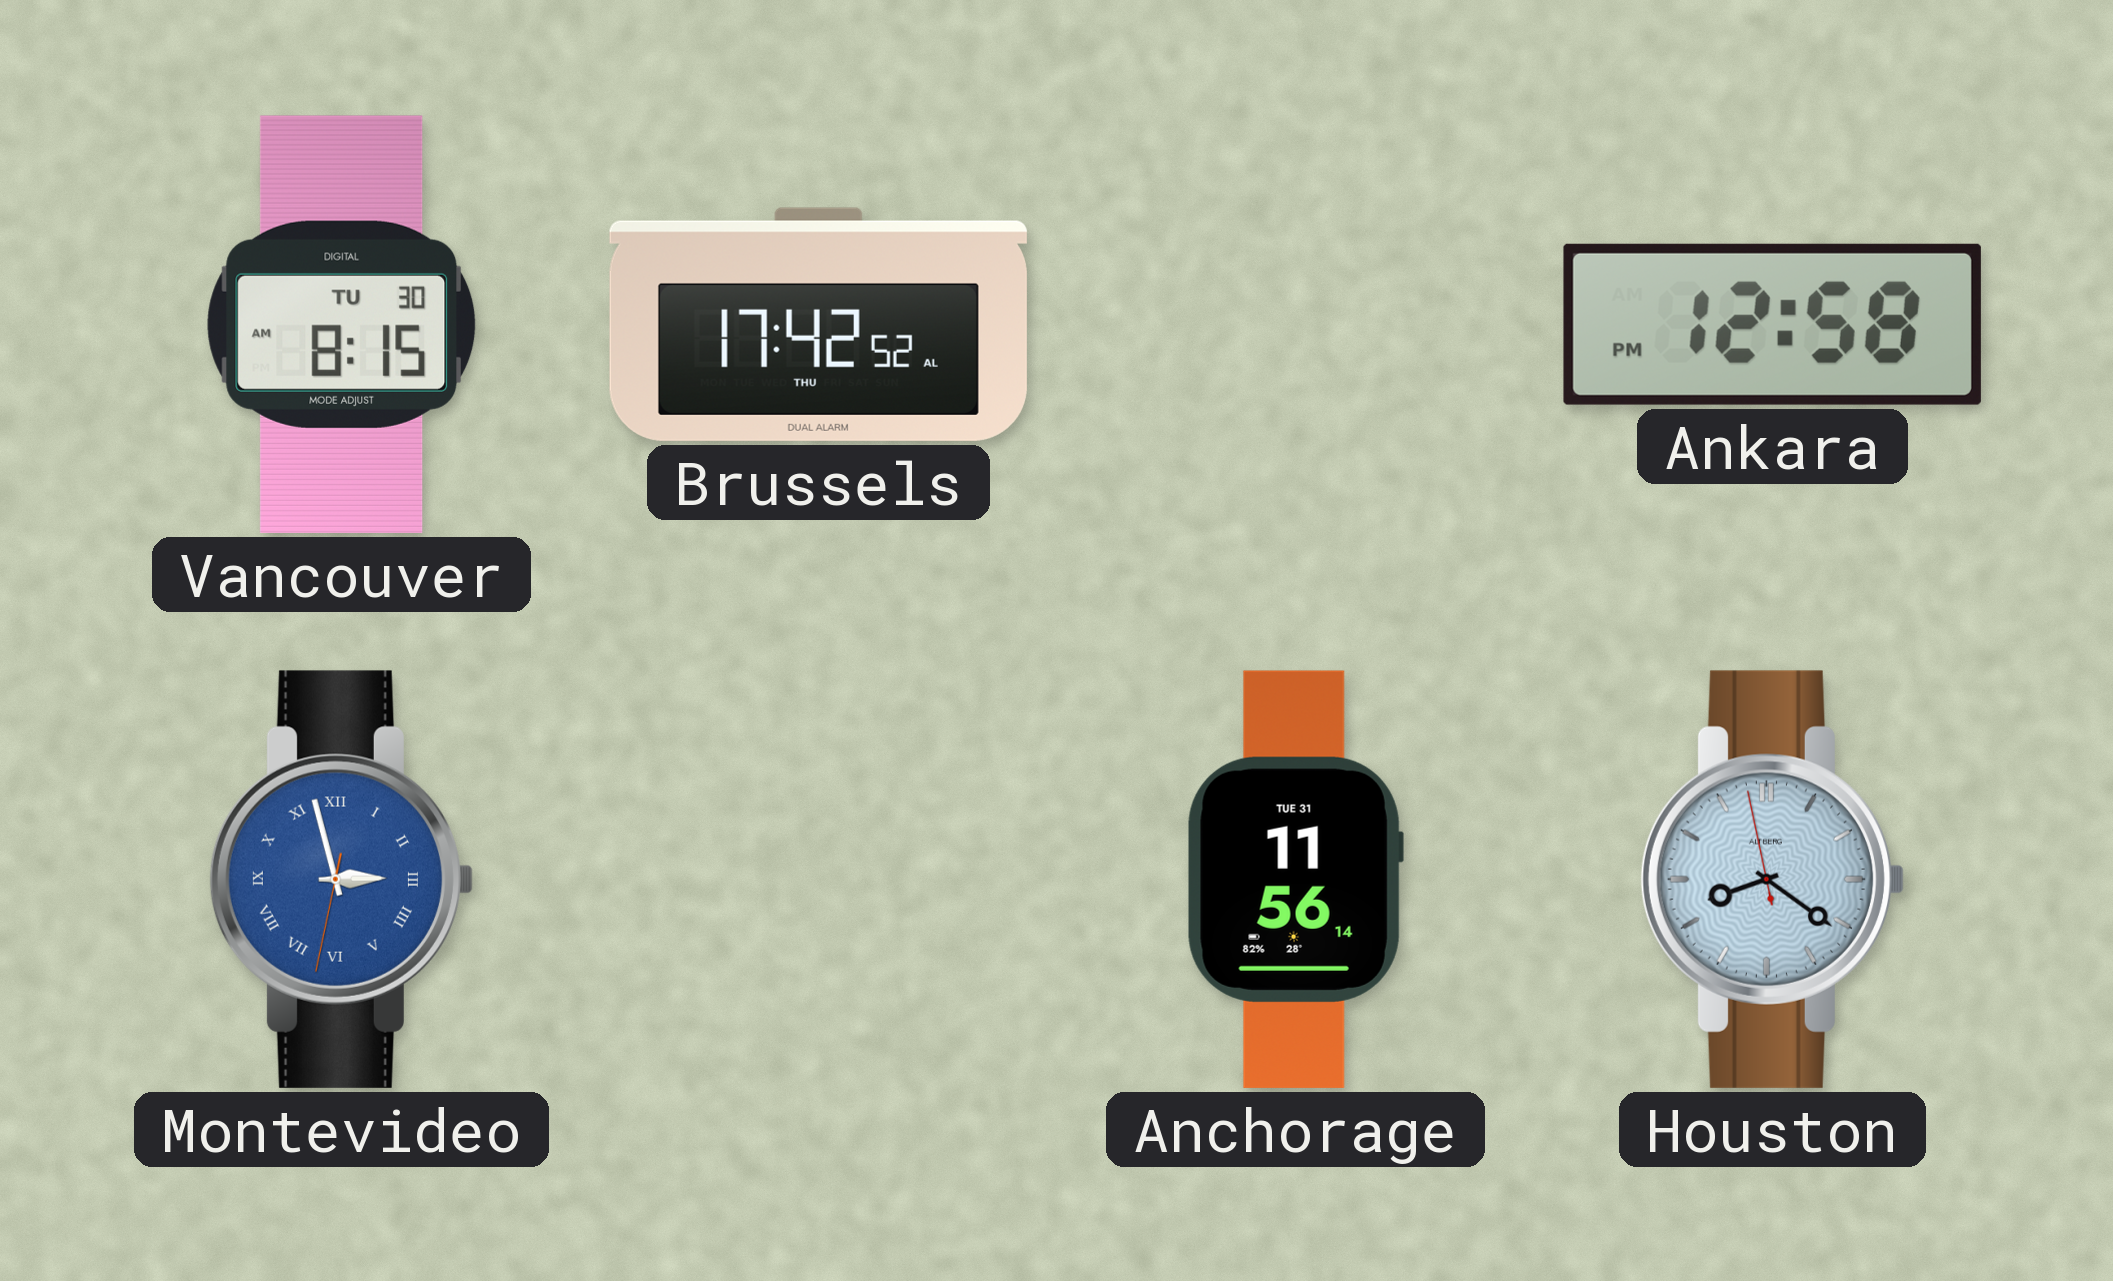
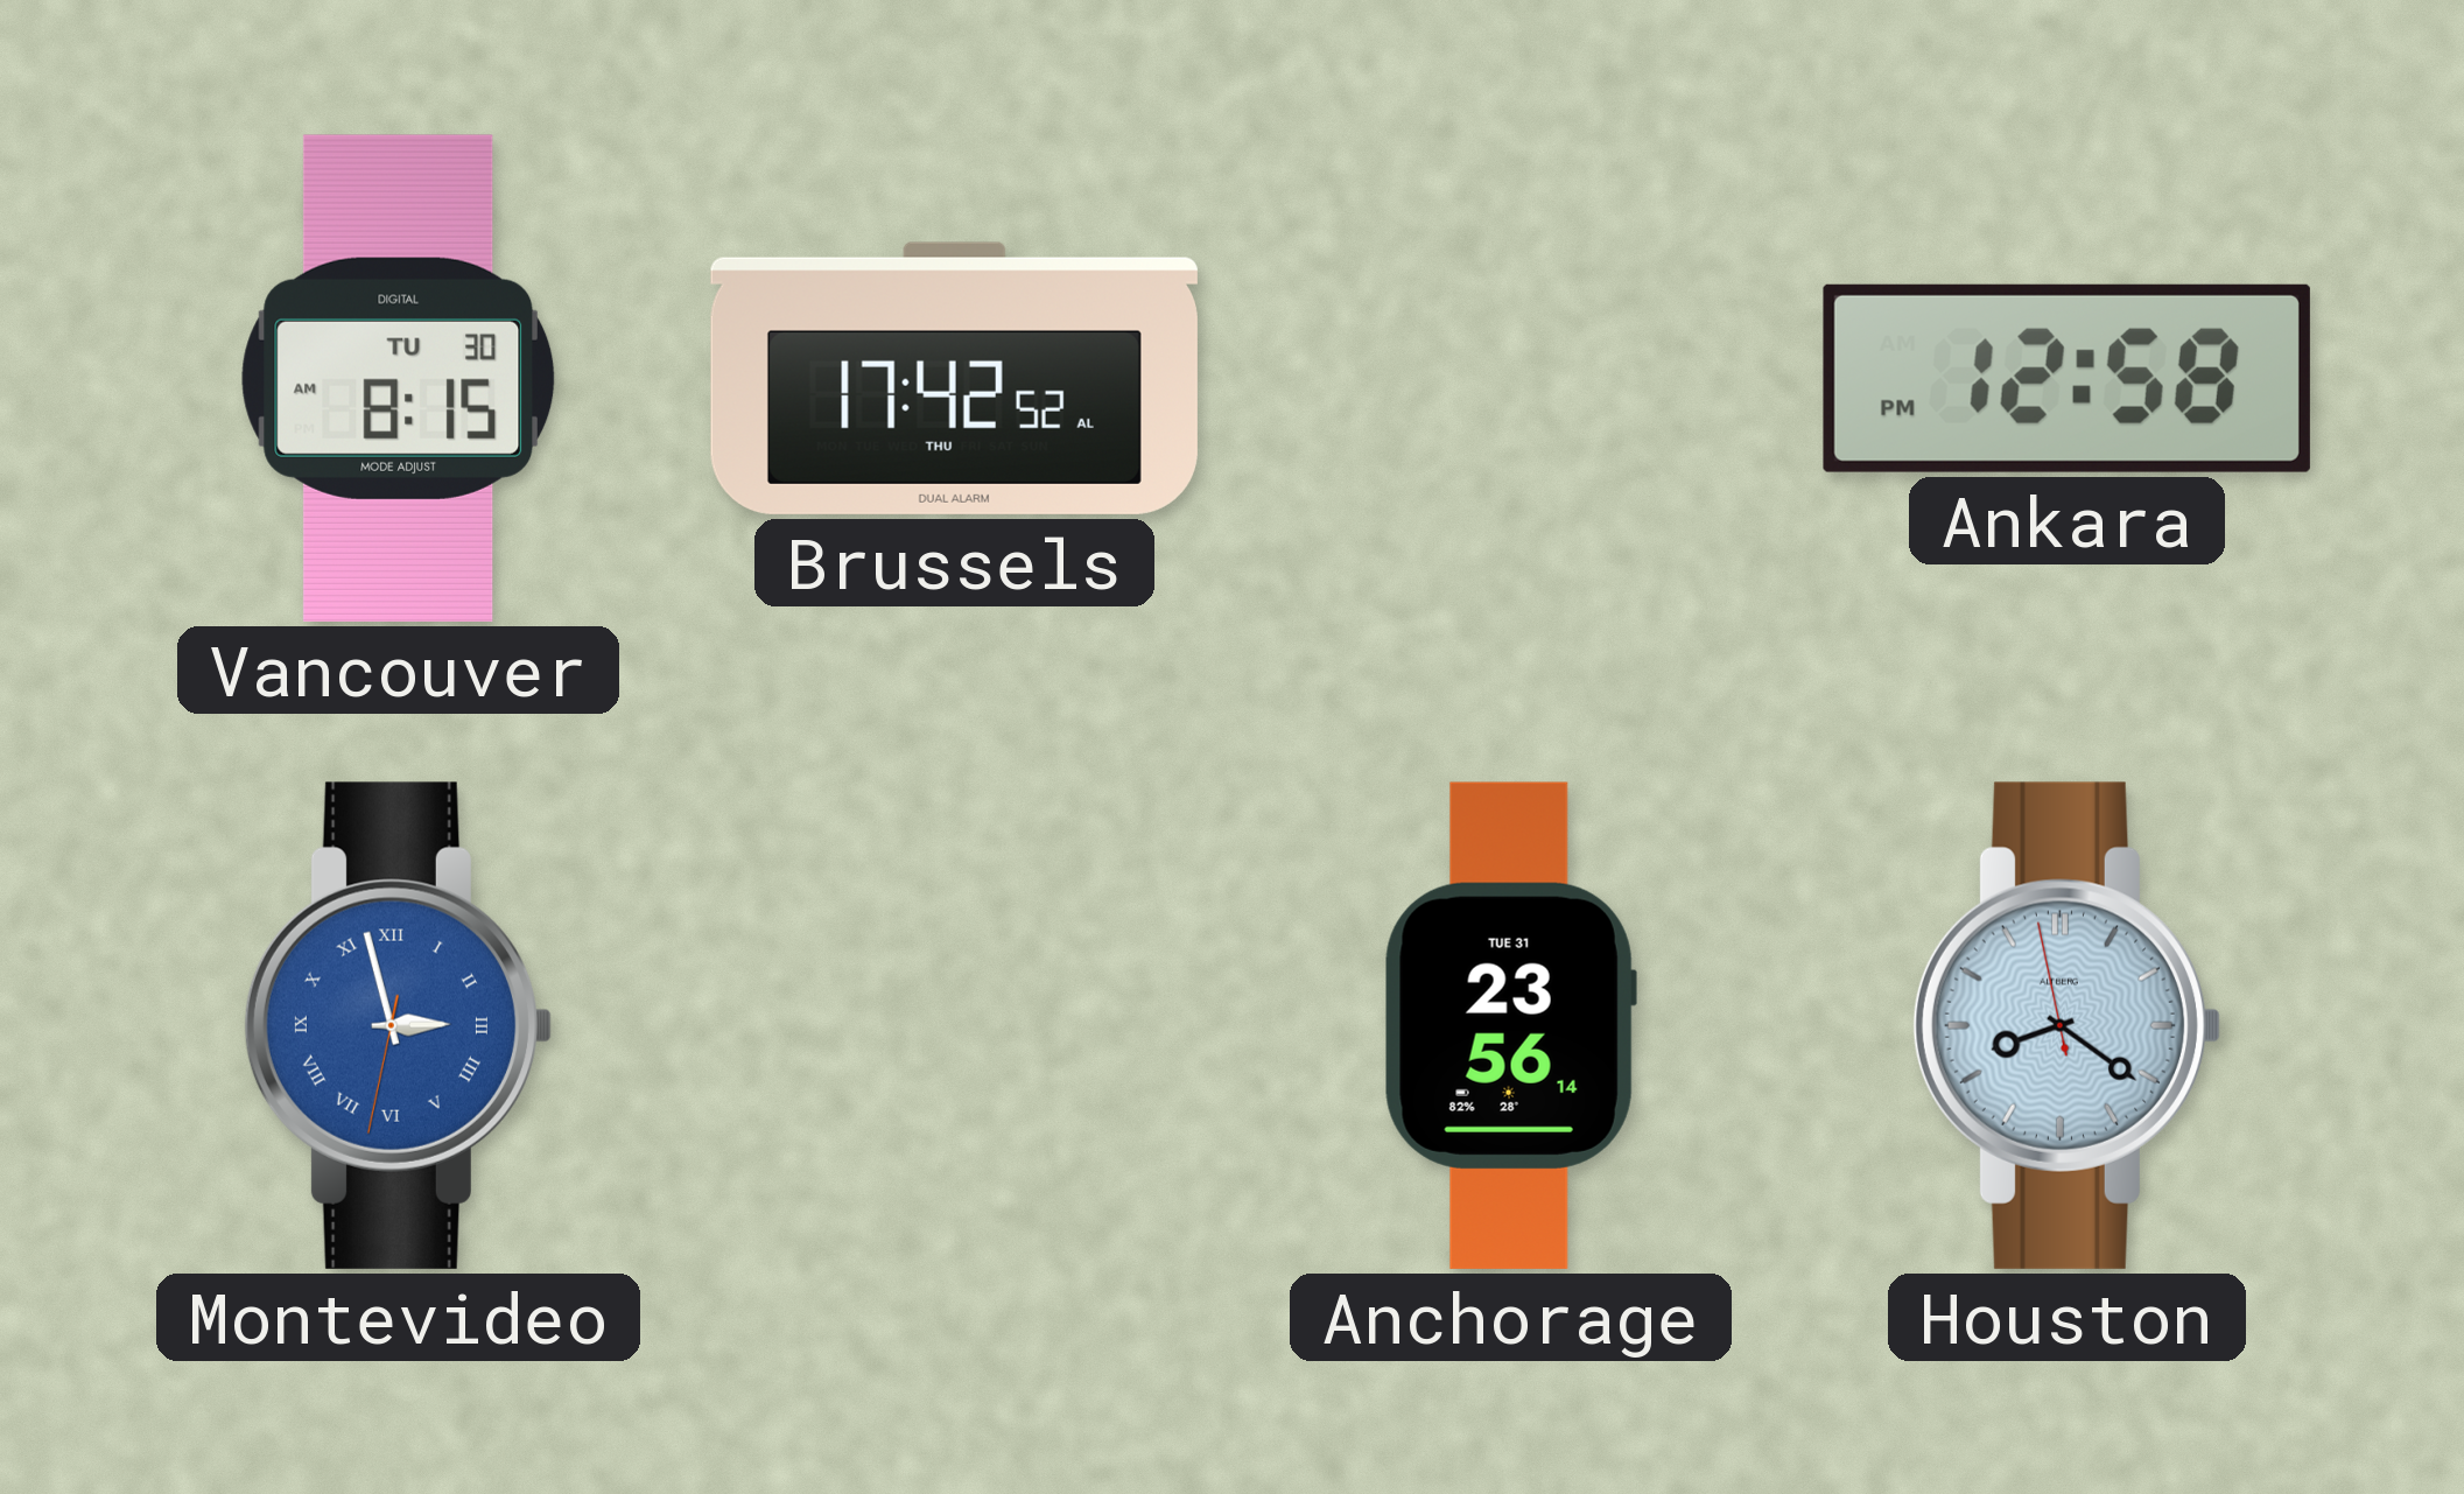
Anchorage: 11:56 -> 23:56
